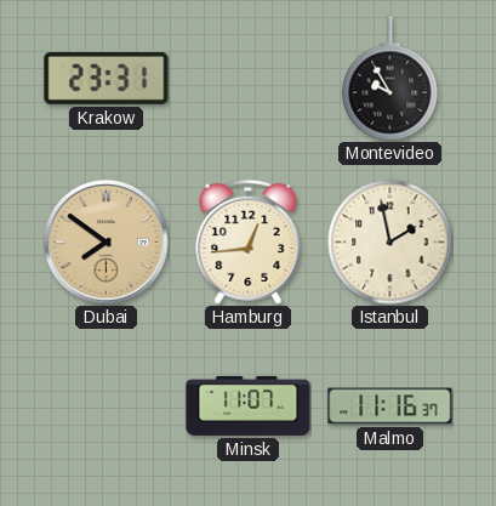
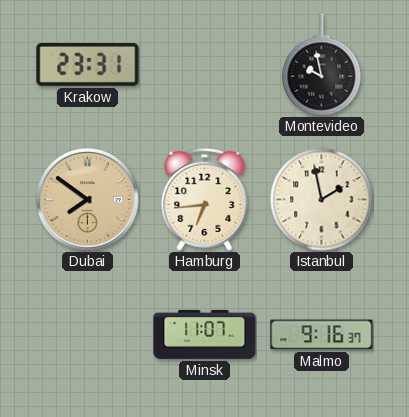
Montevideo: 9:55 -> 9:58
Hamburg: 12:44 -> 6:44
Malmo: 11:16 -> 9:16
